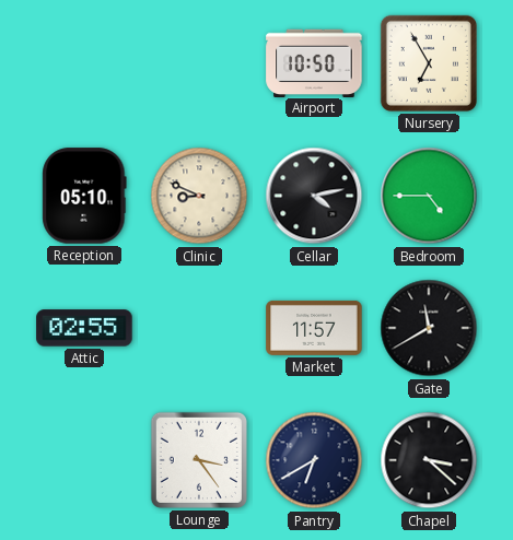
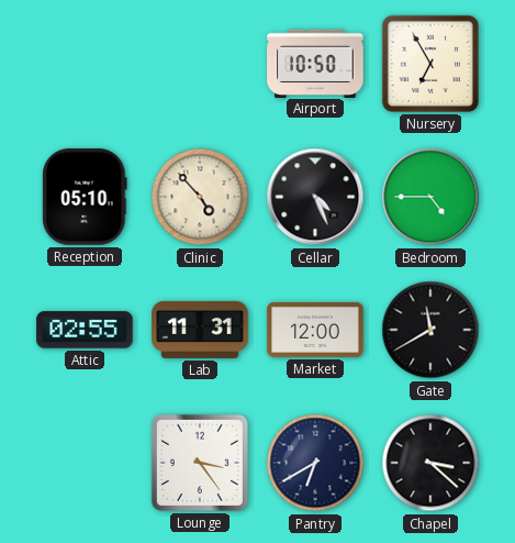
Clinic: 8:49 -> 4:53
Cellar: 4:13 -> 4:26
Lab: none -> 11:31
Market: 11:57 -> 12:00
